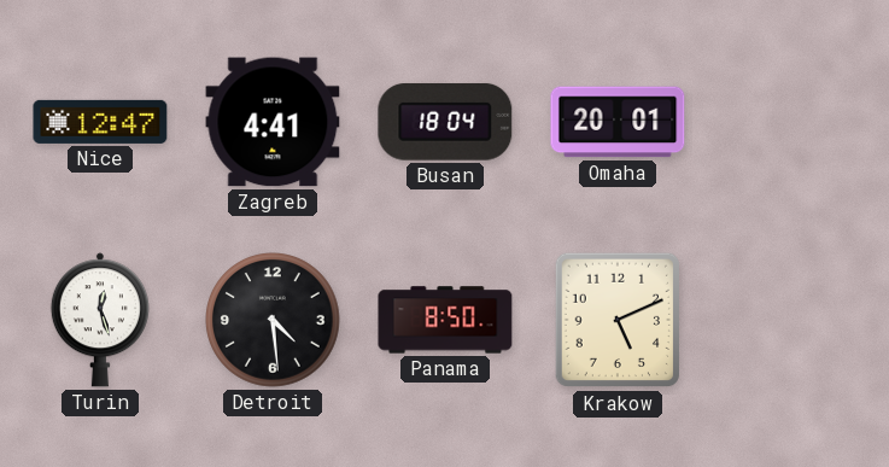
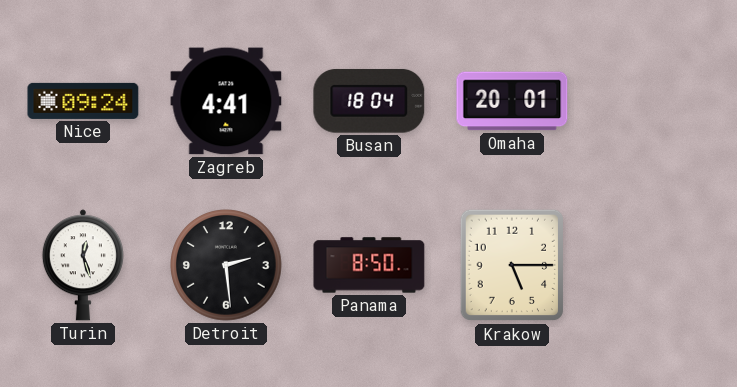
Nice: 12:47 -> 09:24
Detroit: 4:29 -> 2:29
Krakow: 5:11 -> 5:15
